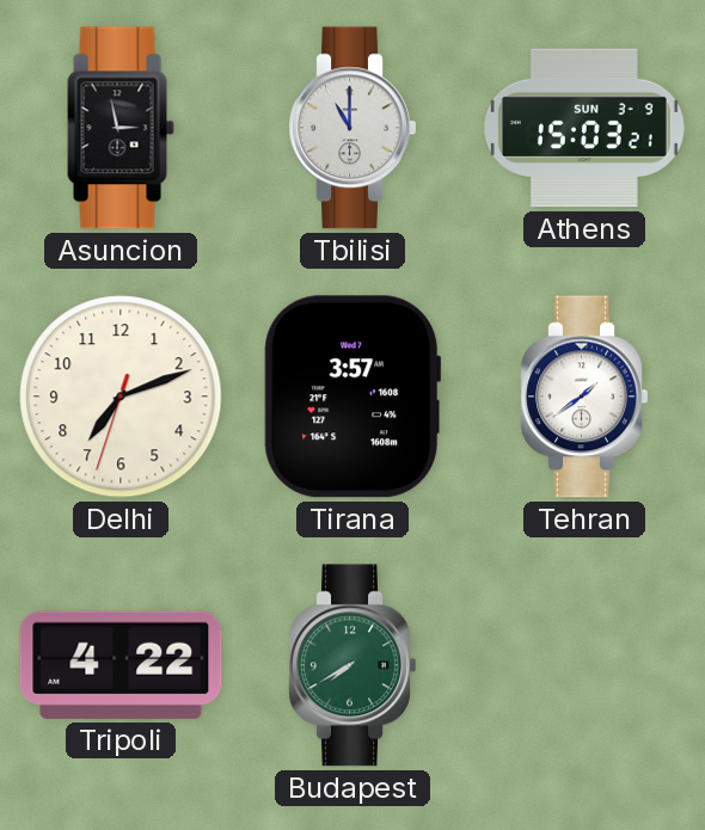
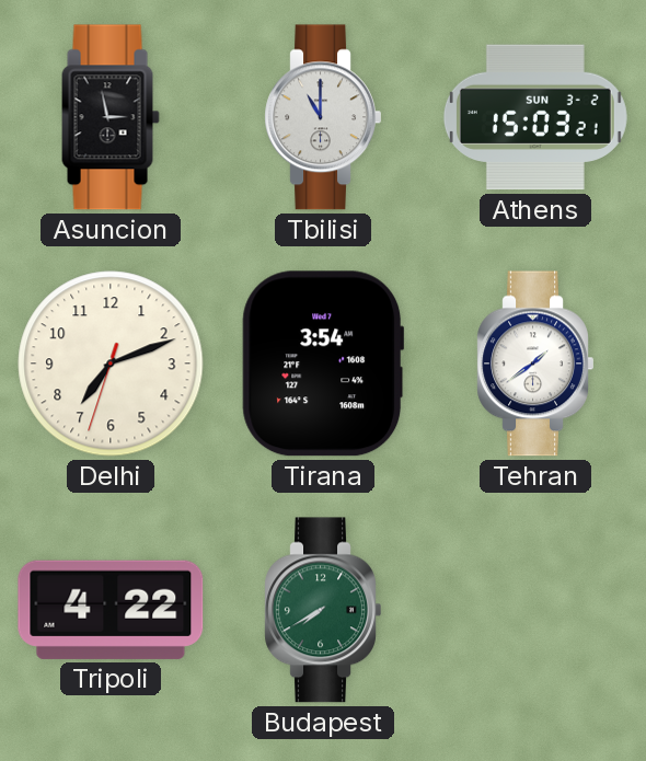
Athens date: SUN 3-9 -> SUN 3-2
Tirana: 3:57 -> 3:54
